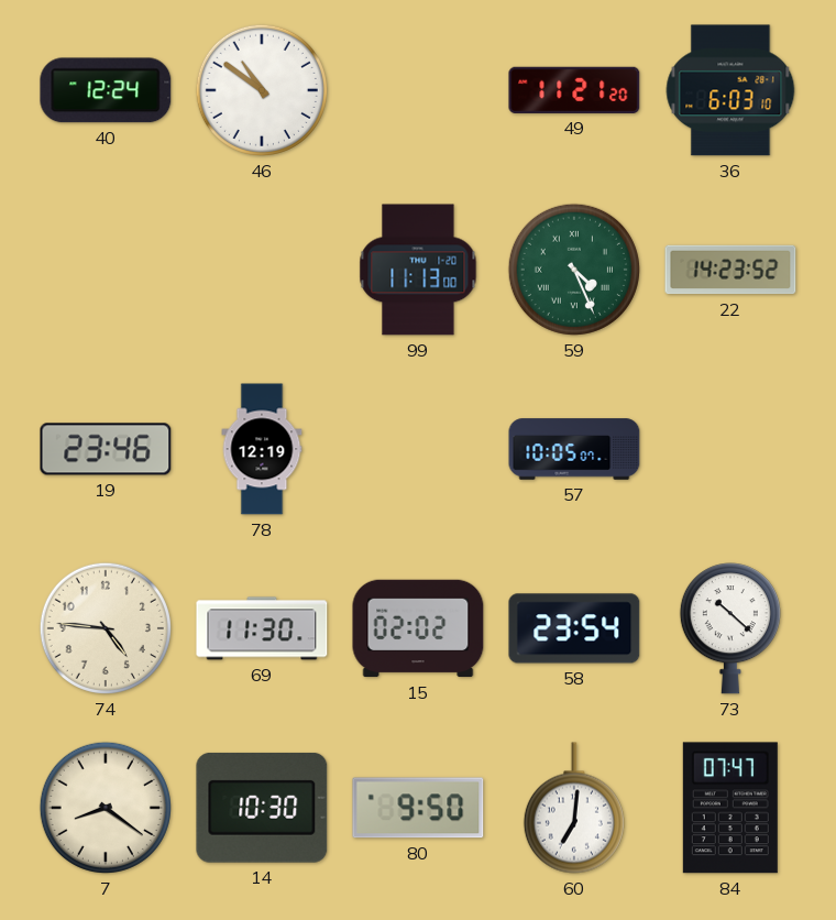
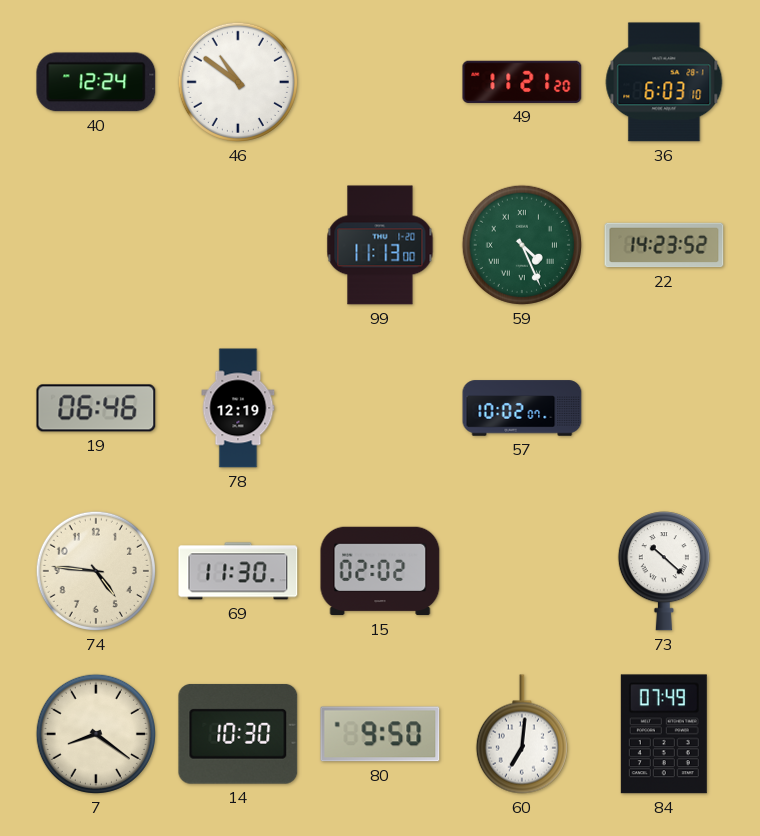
19: 23:46 -> 06:46
57: 10:05 -> 10:02
58: 23:54 -> none
84: 07:47 -> 07:49
